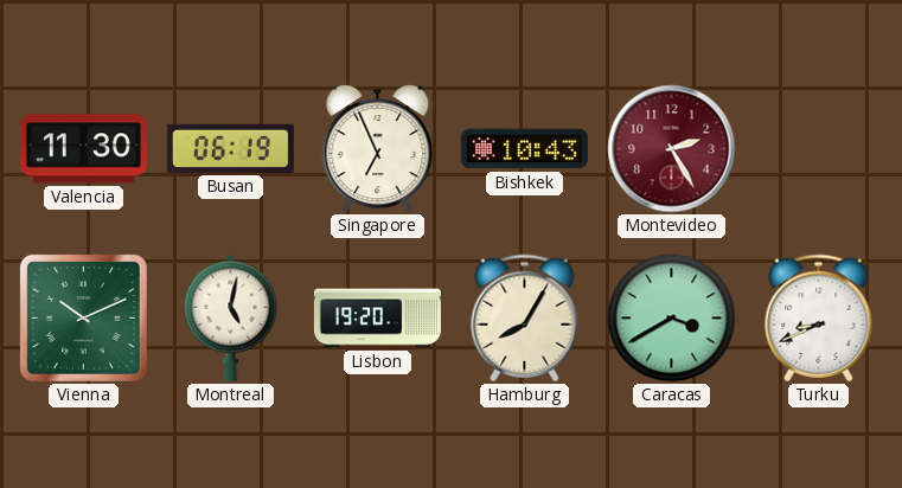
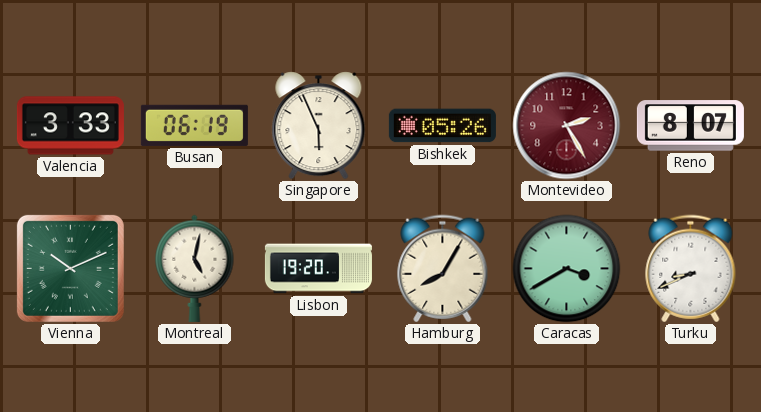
Valencia: 11:30 -> 3:33
Singapore: 6:56 -> 5:56
Bishkek: 10:43 -> 05:26
Reno: none -> 8:07
